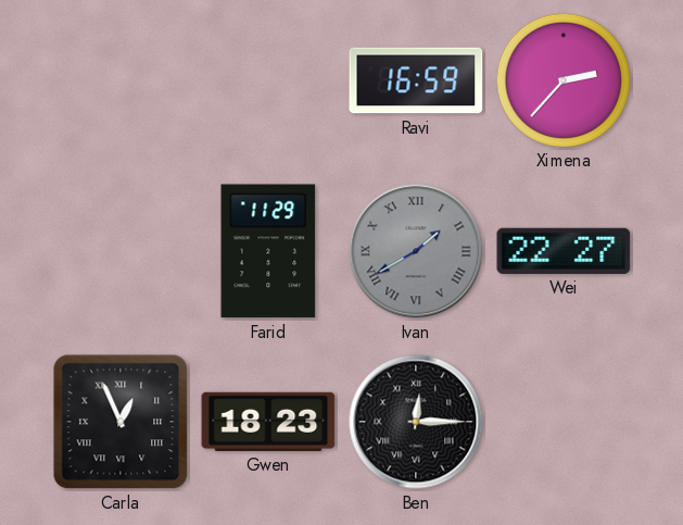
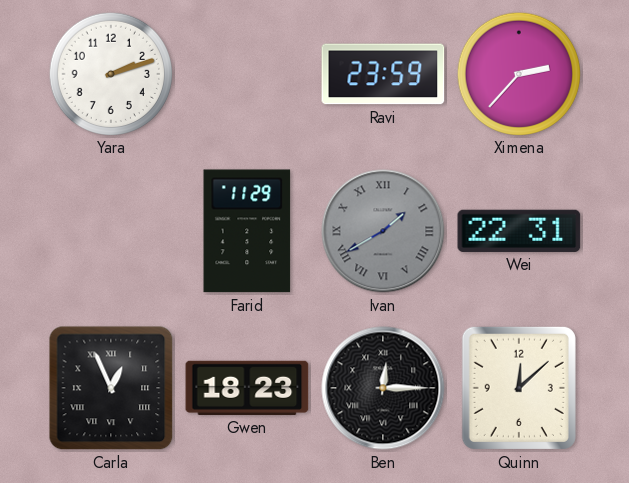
Yara: none -> 2:12
Ravi: 16:59 -> 23:59
Wei: 22:27 -> 22:31
Quinn: none -> 12:08
